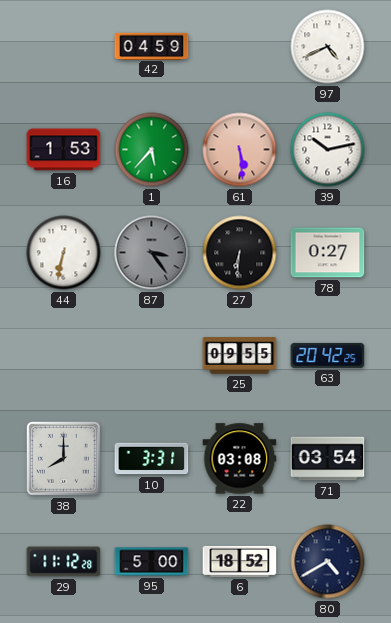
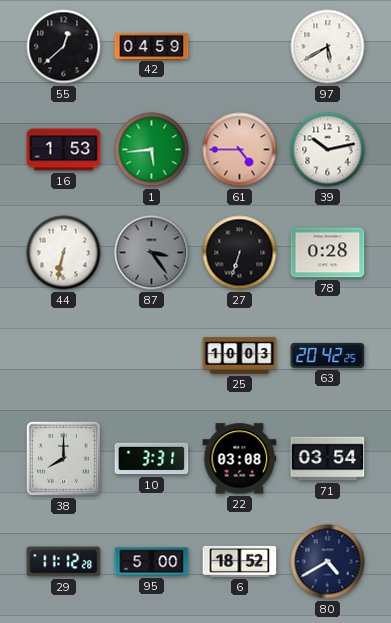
55: none -> 12:38
97: 4:41 -> 5:40
1: 5:37 -> 5:44
61: 5:29 -> 4:45
27: 6:31 -> 6:33
78: 0:27 -> 0:28
25: 09:55 -> 10:03
